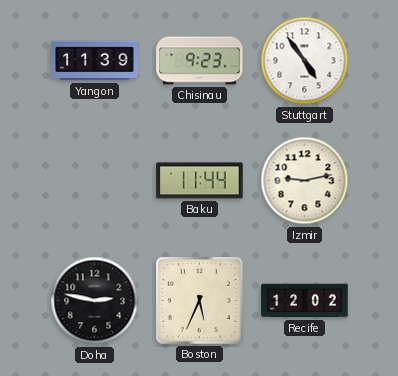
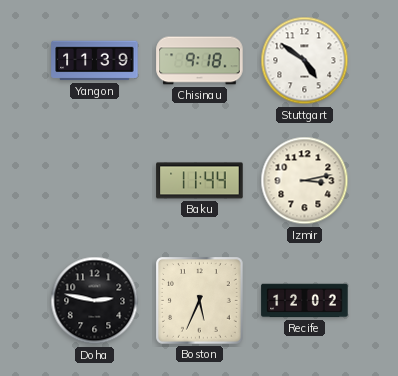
Chisinau: 9:23 -> 9:18
Stuttgart: 4:54 -> 4:51
Izmir: 9:13 -> 3:13
